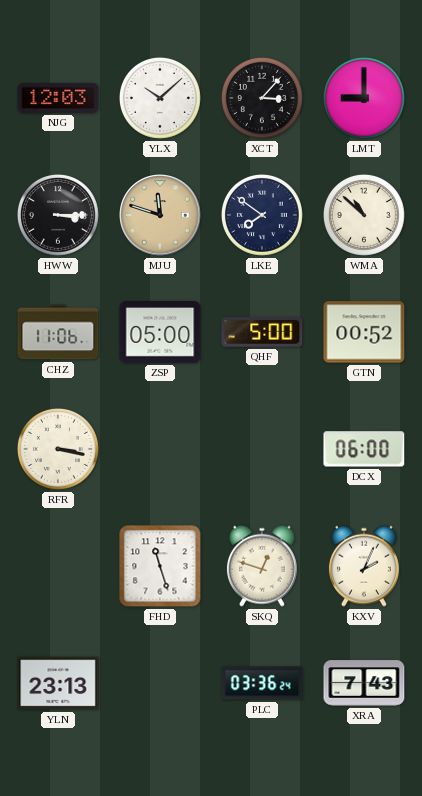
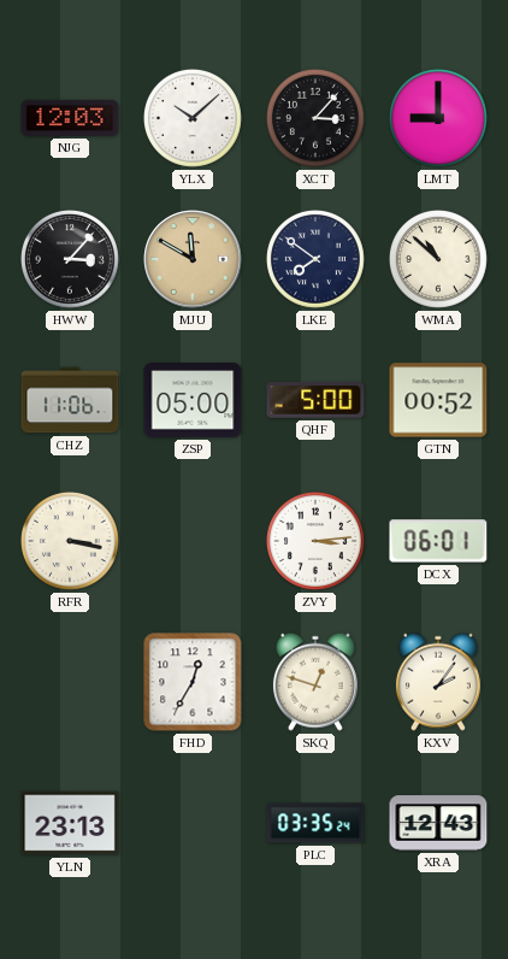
HWW: 3:15 -> 3:07
MJU: 11:48 -> 11:50
ZVY: none -> 3:14
DCX: 06:00 -> 06:01
FHD: 11:27 -> 12:35
KXV: 2:04 -> 2:06
PLC: 03:36 -> 03:35
XRA: 7:43 -> 12:43
